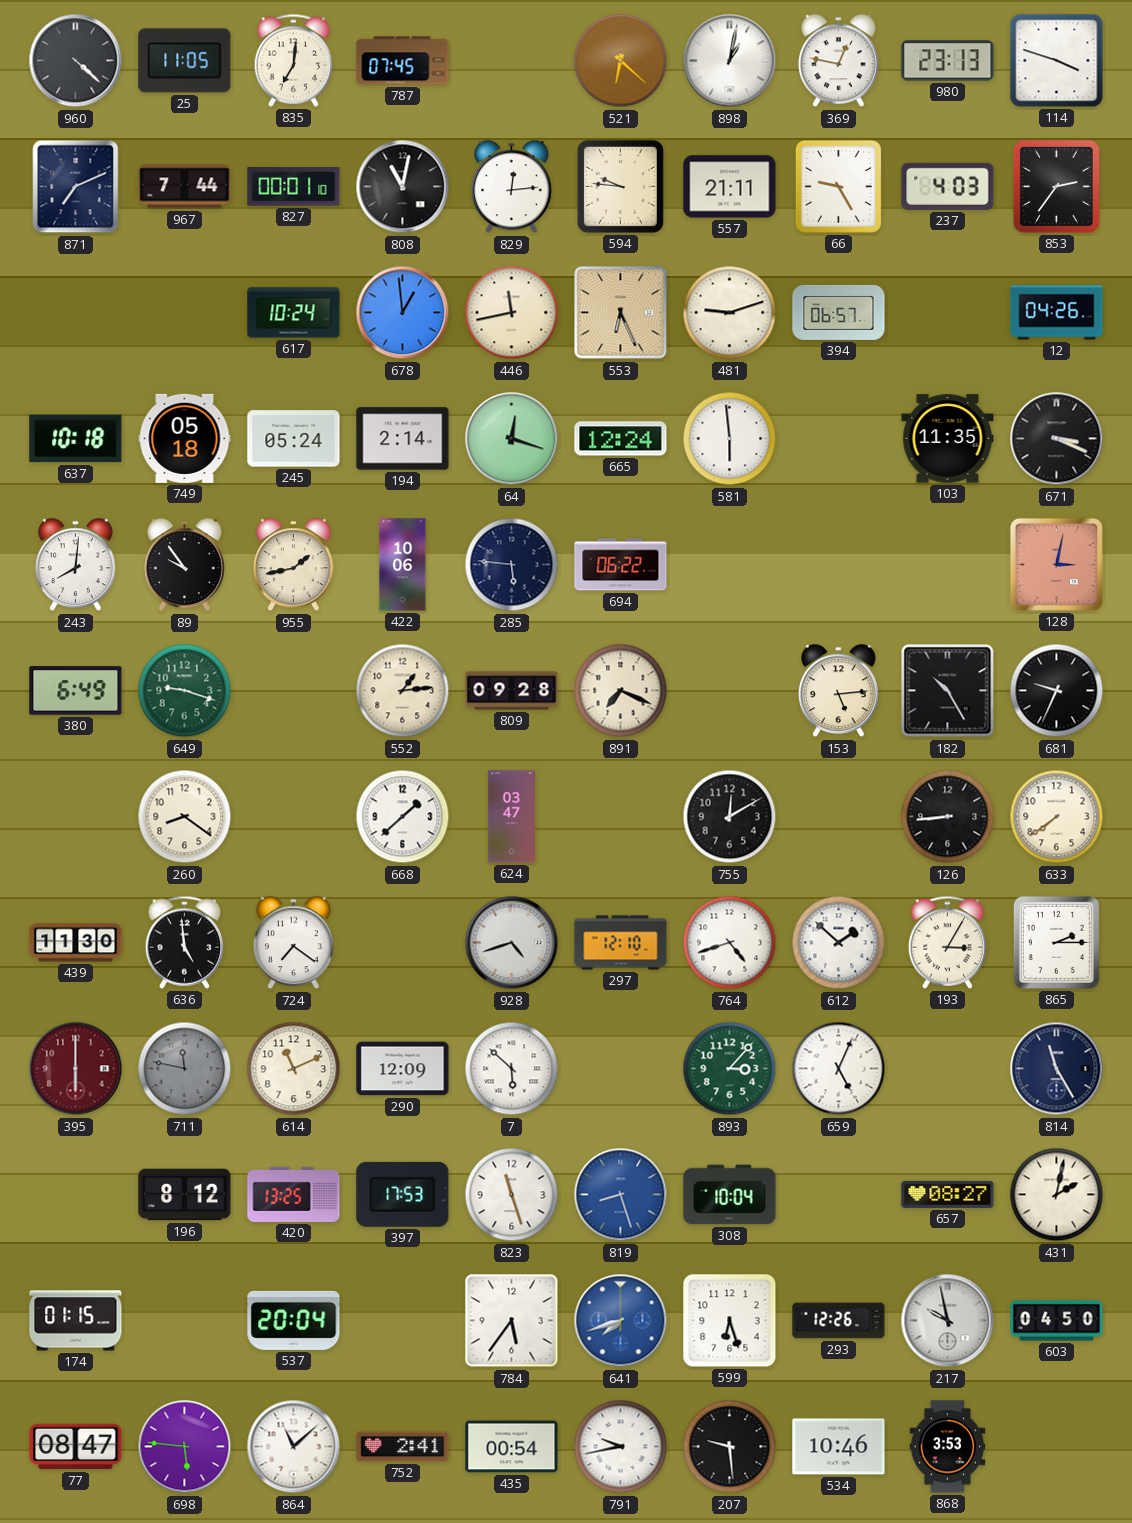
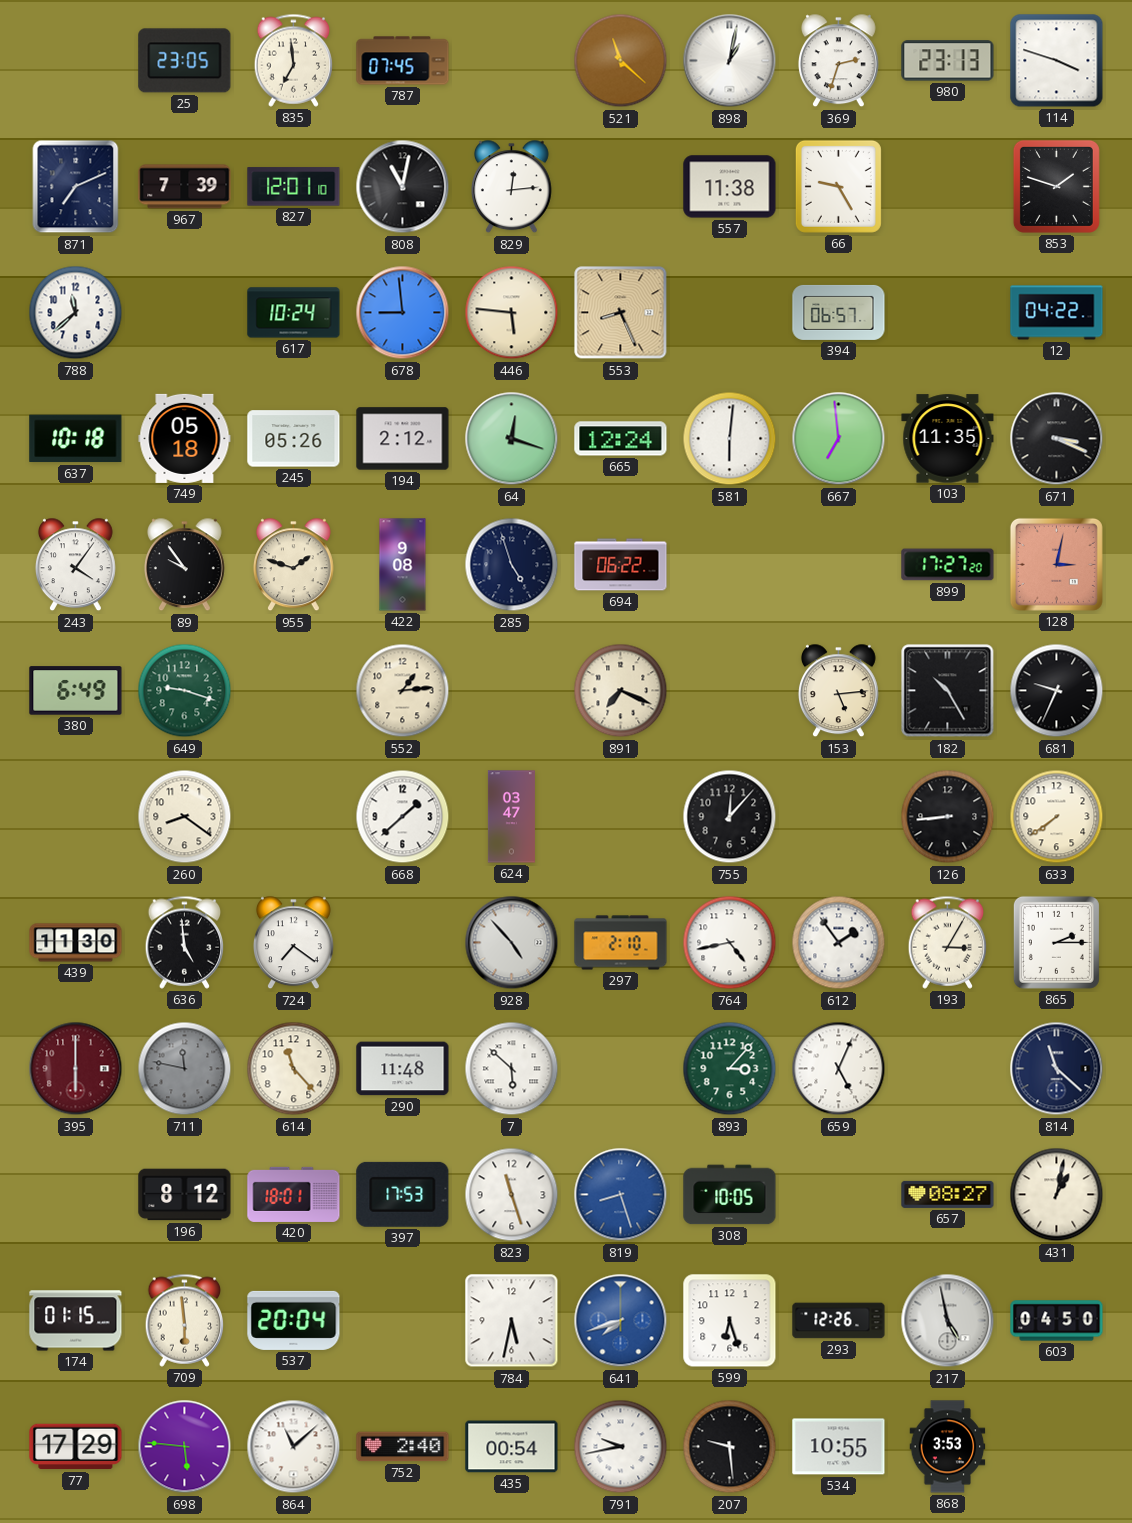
960: 4:22 -> none
25: 11:05 -> 23:05
835: 7:01 -> 6:59
521: 6:22 -> 11:22
369: 12:47 -> 2:33
967: 7:44 -> 7:39
827: 00:01 -> 12:01
594: 9:46 -> none
557: 21:11 -> 11:38
237: 4:03 -> none
853: 2:36 -> 1:48
788: none -> 11:38
678: 12:59 -> 8:59
446: 11:43 -> 5:46
553: 6:26 -> 8:26
481: 9:12 -> none
12: 04:26 -> 04:22
245: 05:24 -> 05:26
194: 2:14 -> 2:12
581: 5:59 -> 6:01
667: none -> 6:59
243: 8:01 -> 4:06
955: 1:43 -> 1:48
422: 10:06 -> 9:08
285: 5:46 -> 4:57
899: none -> 17:27
809: 09:28 -> none
755: 12:10 -> 12:07
928: 4:42 -> 4:53
297: 12:10 -> 2:10
764: 4:42 -> 4:43
612: 1:52 -> 1:54
614: 11:11 -> 11:23
290: 12:09 -> 11:48
814: 11:25 -> 11:22
420: 13:25 -> 18:01
308: 10:04 -> 10:05
431: 2:02 -> 1:02
709: none -> 5:59
784: 5:36 -> 5:32
217: 9:58 -> 4:58
77: 08:47 -> 17:29
752: 2:41 -> 2:40
534: 10:46 -> 10:55
